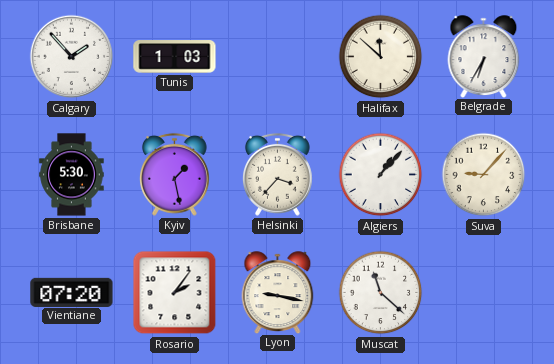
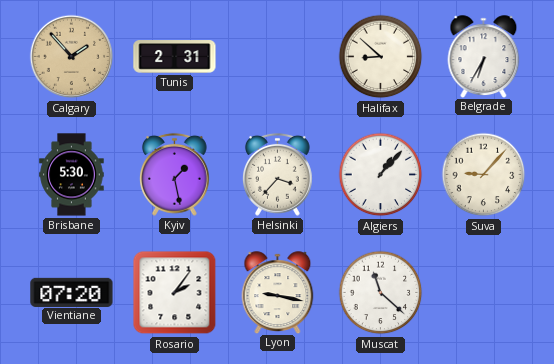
Calgary dial: white -> champagne
Tunis: 1:03 -> 2:31
Halifax: 11:52 -> 8:52
